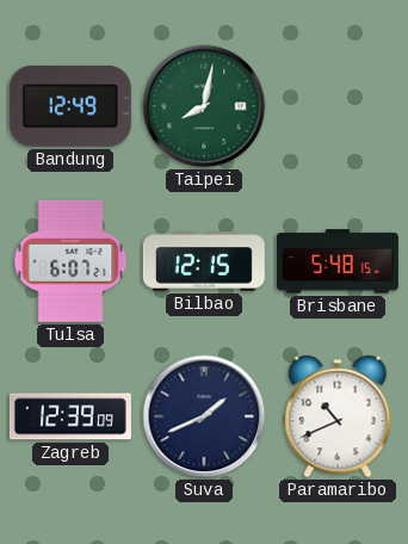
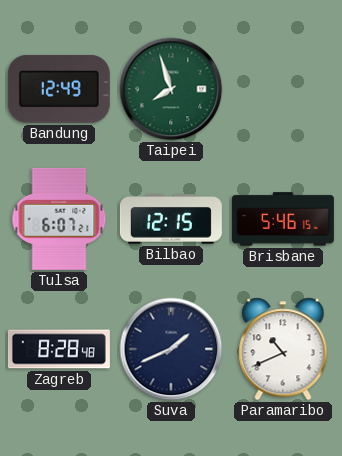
Taipei: 8:02 -> 7:57
Brisbane: 5:48 -> 5:46
Zagreb: 12:39 -> 8:28
